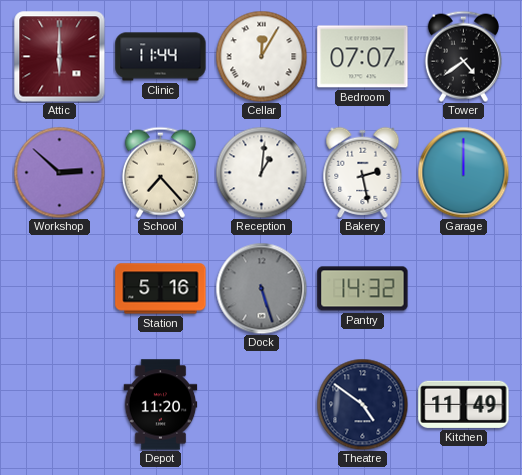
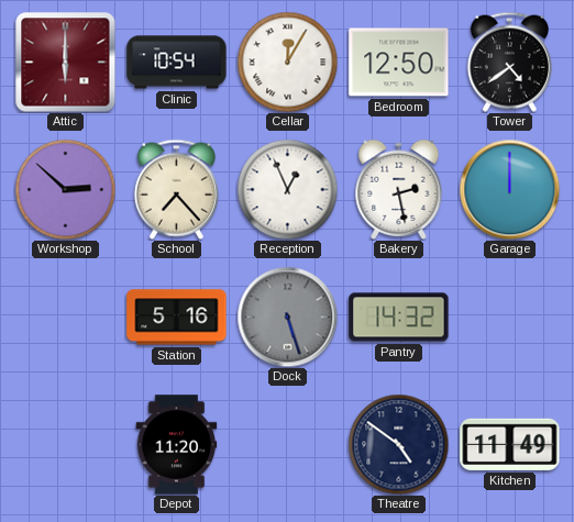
Clinic: 11:44 -> 10:54
Bedroom: 07:07 -> 12:50
Reception: 1:01 -> 12:56
